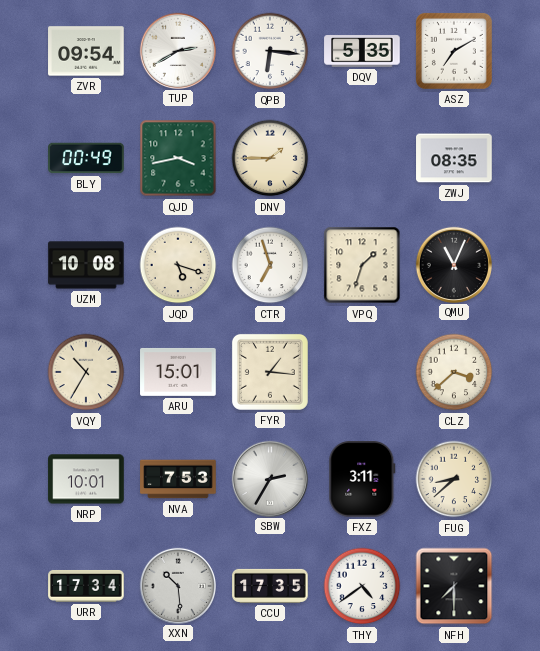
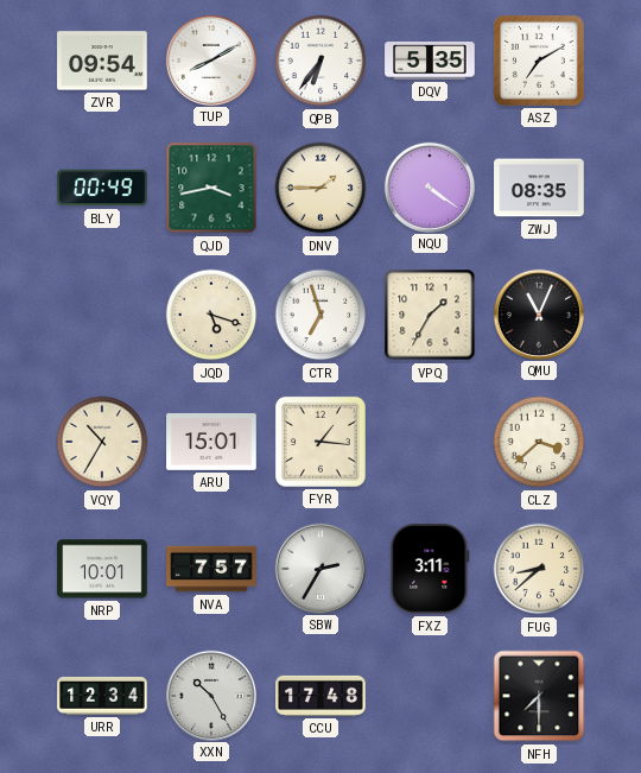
TUP: 2:40 -> 8:10
QPB: 6:16 -> 6:36
NQU: none -> 4:21
UZM: 10:08 -> none
VPQ: 1:33 -> 1:35
NVA: 7:53 -> 7:57
URR: 17:34 -> 12:34
XXN: 10:29 -> 10:25
CCU: 17:35 -> 17:48
THY: 4:39 -> none
